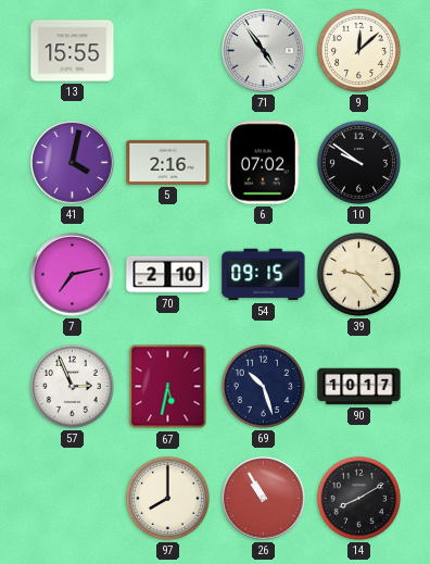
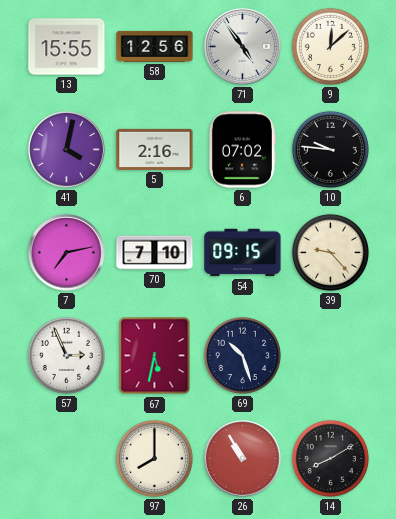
58: none -> 12:56
10: 9:51 -> 9:46
70: 2:10 -> 7:10
90: 10:17 -> none
